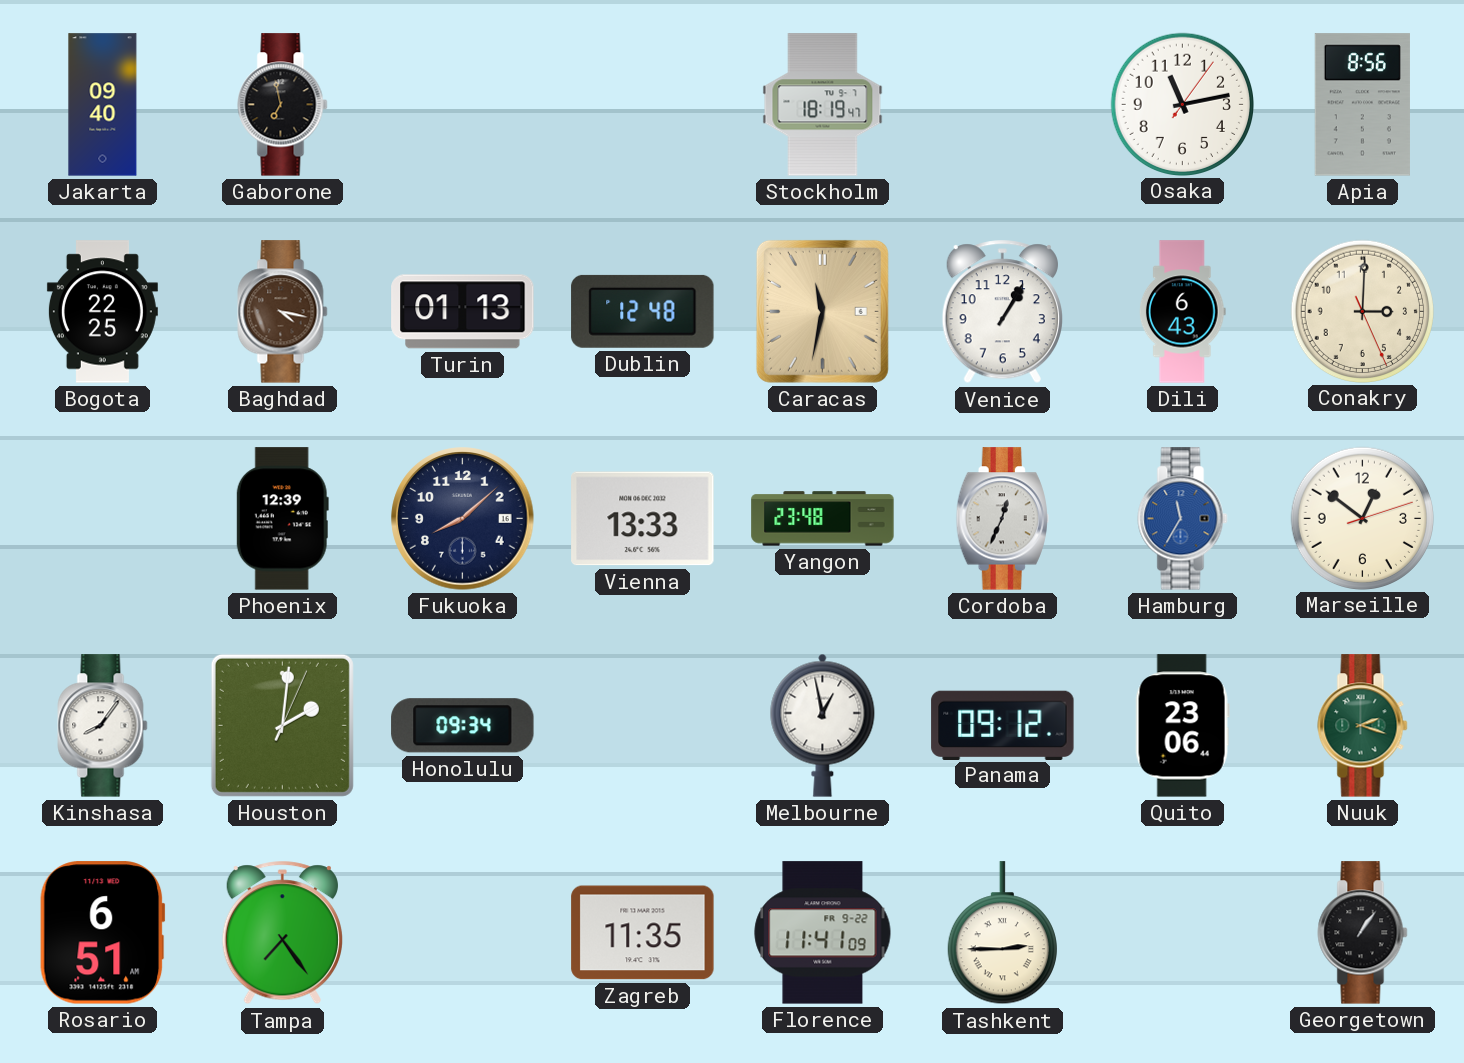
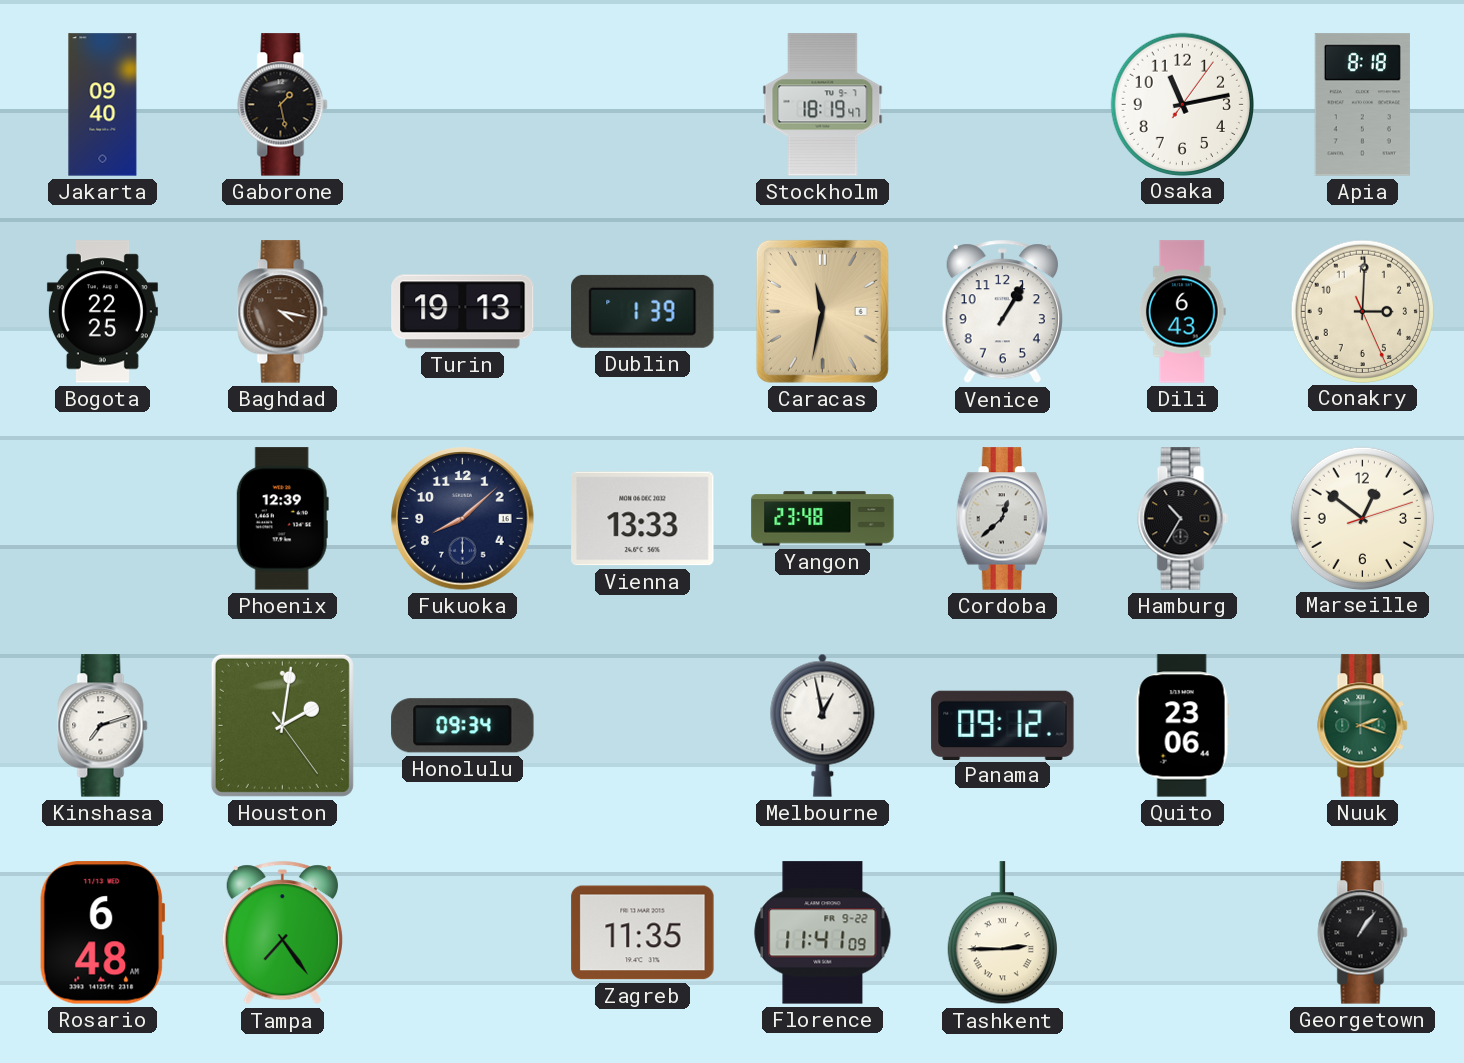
Gaborone: 6:58 -> 1:28
Apia: 8:56 -> 8:18
Turin: 01:13 -> 19:13
Dublin: 12:48 -> 1:39
Cordoba: 12:34 -> 12:38
Hamburg: 11:35 -> 10:35
Hamburg dial: blue -> black
Kinshasa: 8:06 -> 7:12
Houston: 2:01:04 -> 2:01:24
Rosario: 6:51 -> 6:48
